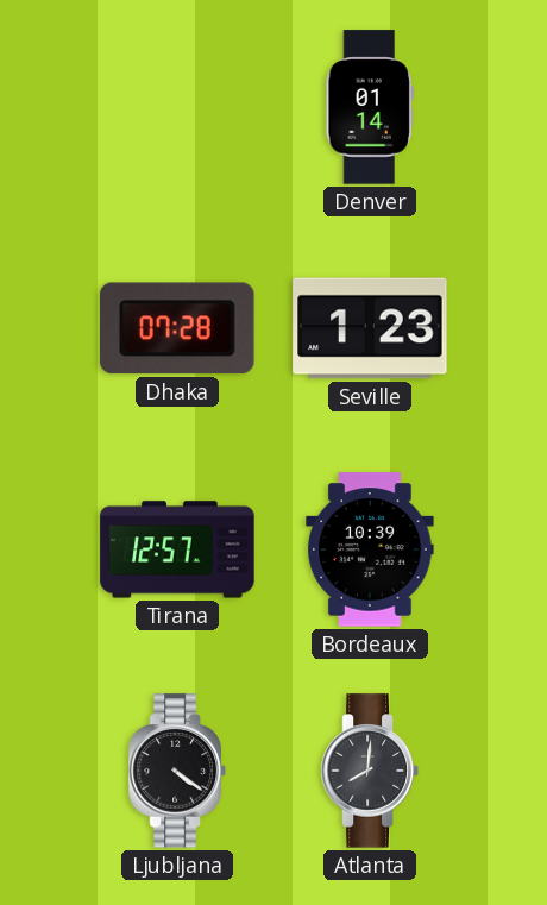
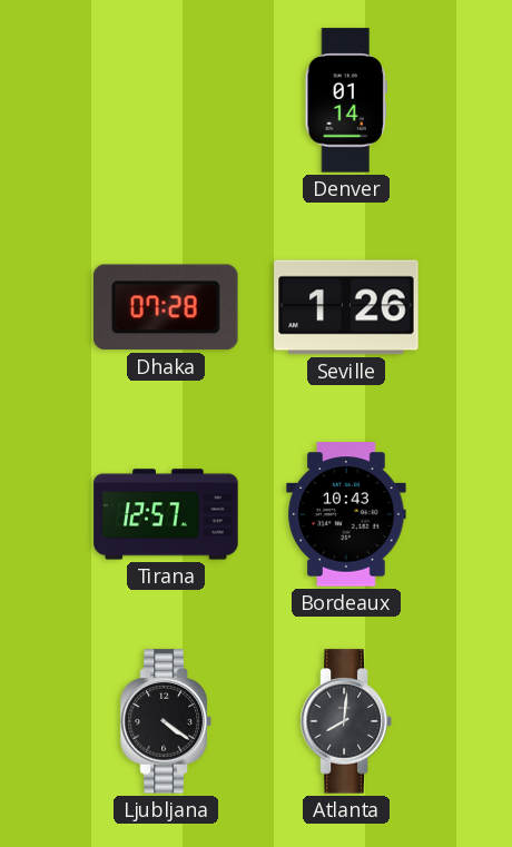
Seville: 1:23 -> 1:26
Bordeaux: 10:39 -> 10:43
